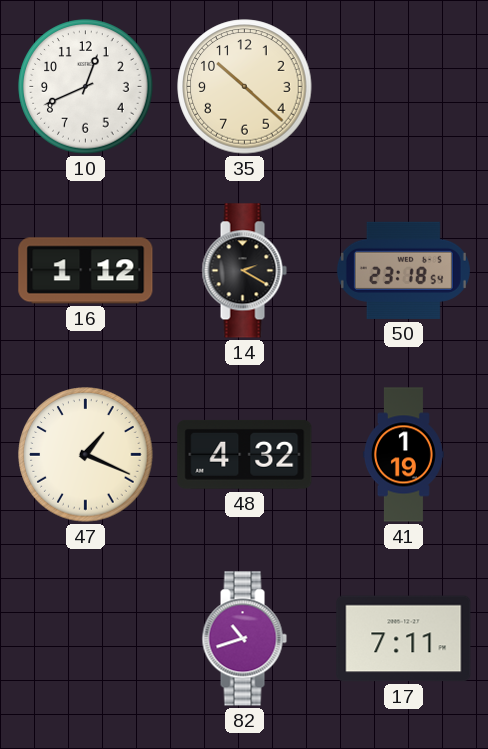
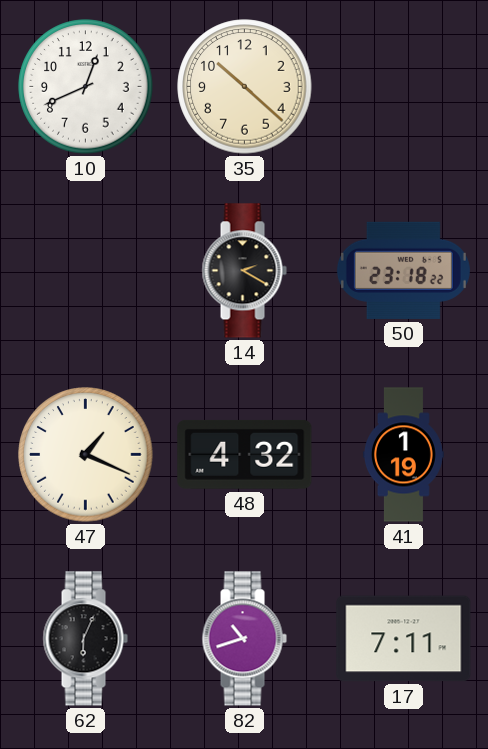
16: 1:12 -> none
50: 23:18:54 -> 23:18:22
62: none -> 6:04
